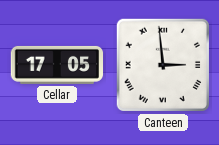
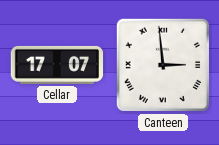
Cellar: 17:05 -> 17:07
